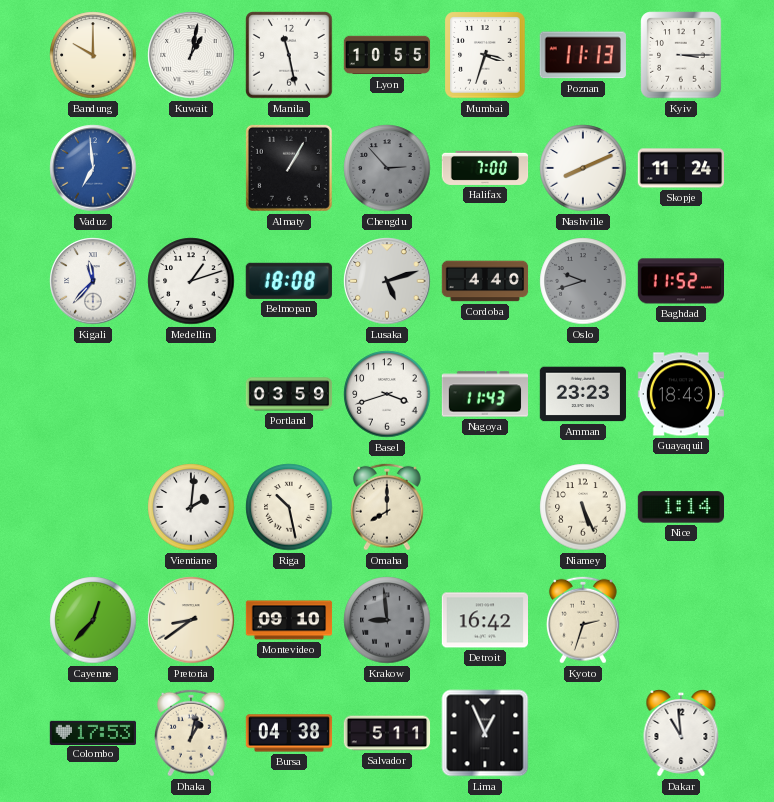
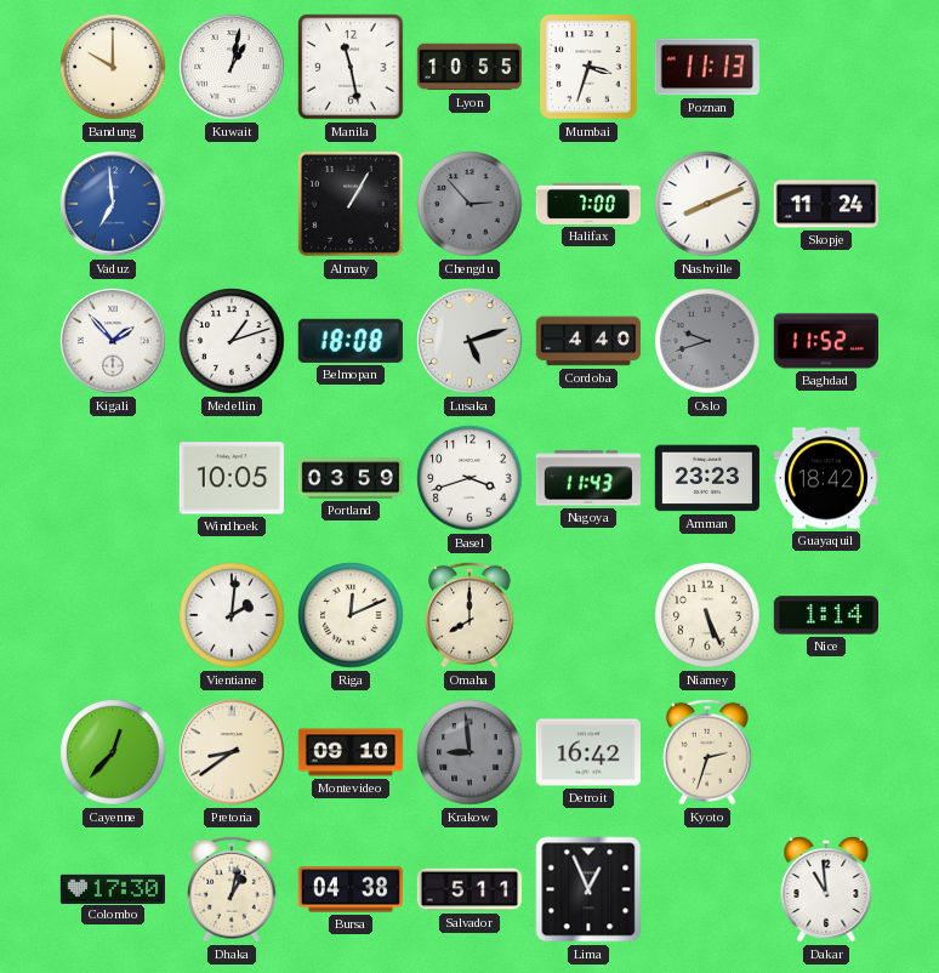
Kyiv: 3:15 -> none
Kigali: 11:37 -> 1:53
Windhoek: none -> 10:05
Guayaquil: 18:43 -> 18:42
Riga: 10:28 -> 12:11
Colombo: 17:53 -> 17:30
